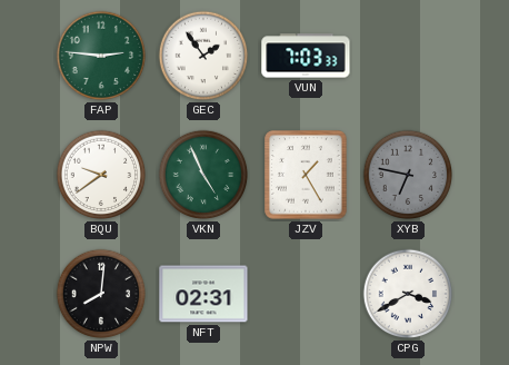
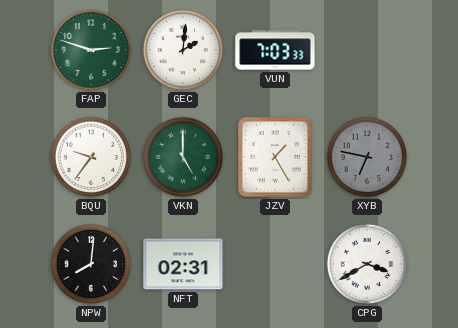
FAP: 2:46 -> 2:48
GEC: 1:54 -> 2:01
BQU: 9:39 -> 9:36
VKN: 4:56 -> 5:00
